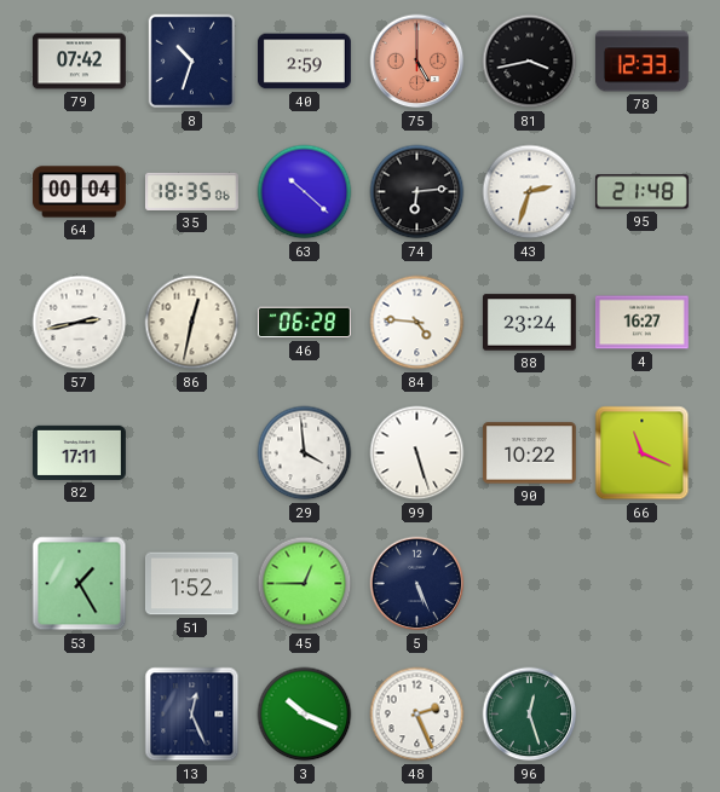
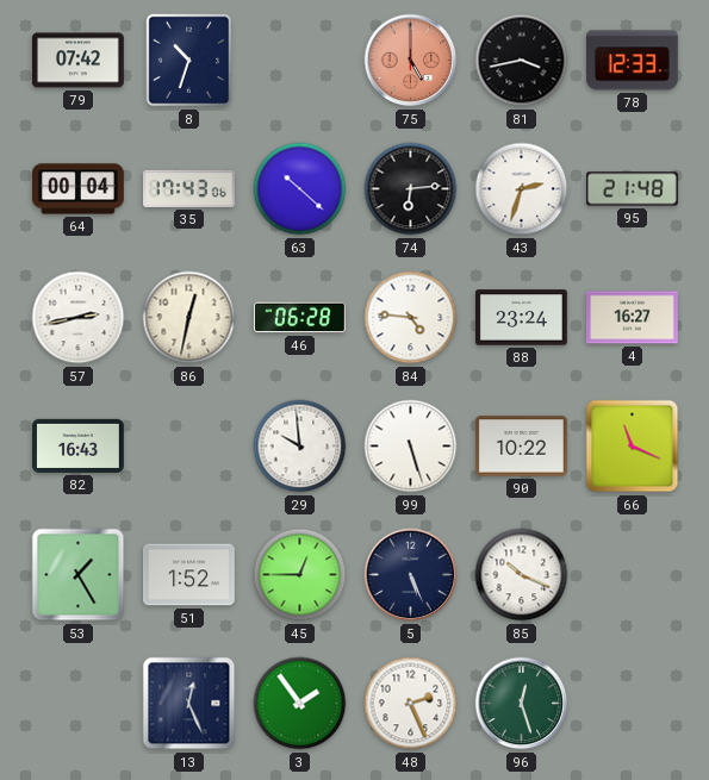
40: 2:59 -> none
35: 18:35 -> 17:43
82: 17:11 -> 16:43
29: 3:59 -> 9:59
85: none -> 10:19
3: 10:19 -> 1:54
